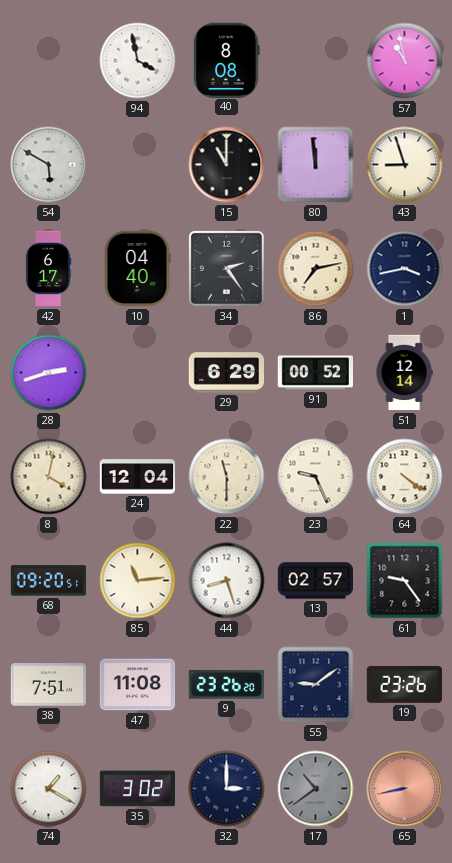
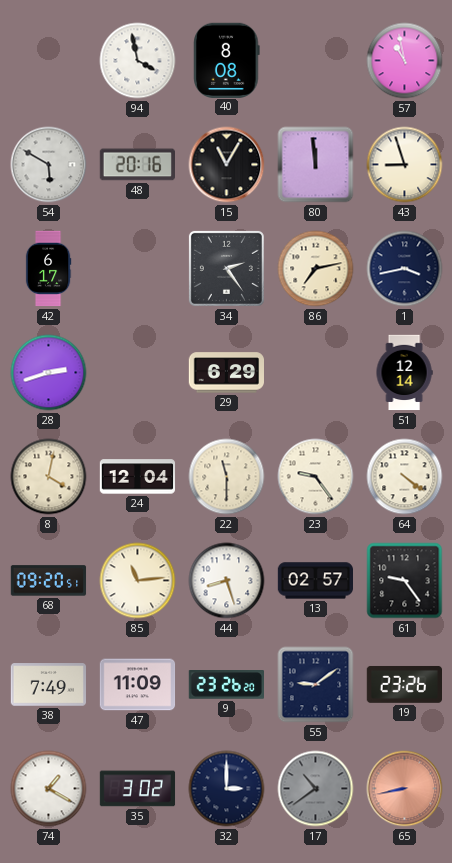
48: none -> 20:16
15: 11:00 -> 11:05
10: 04:40 -> none
91: 00:52 -> none
23: 9:26 -> 9:24
38: 7:51 -> 7:49
47: 11:08 -> 11:09
